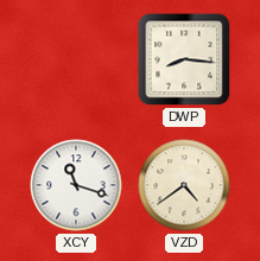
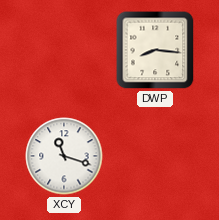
VZD: 4:39 -> none
